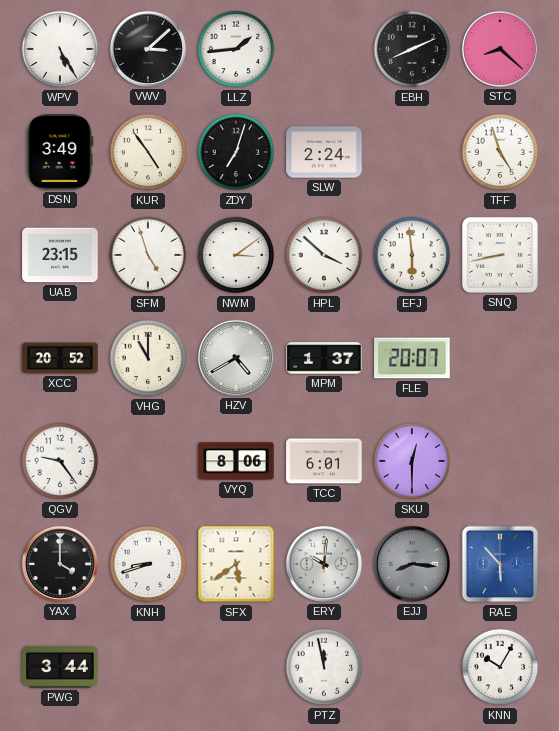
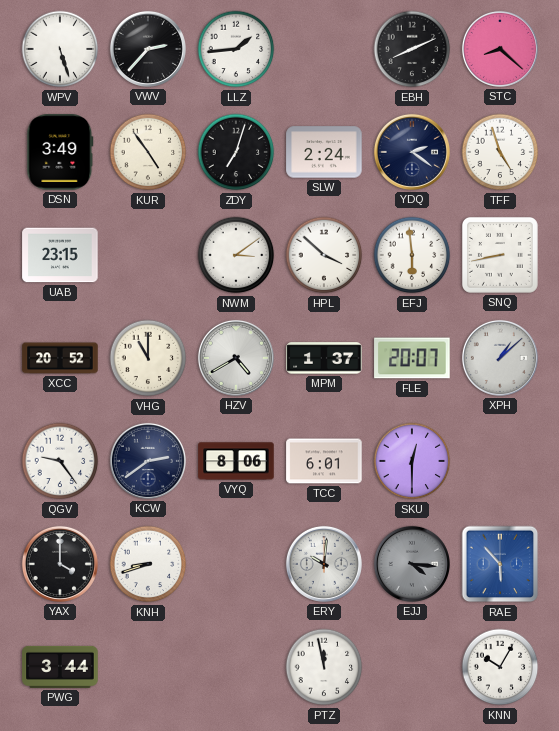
WPV: 5:25 -> 5:27
VWV: 3:08 -> 2:37
YDQ: none -> 2:21
SFM: 4:57 -> none
XPH: none -> 1:08
KCW: none -> 2:39
SFX: 5:39 -> none
EJJ: 8:16 -> 4:16
